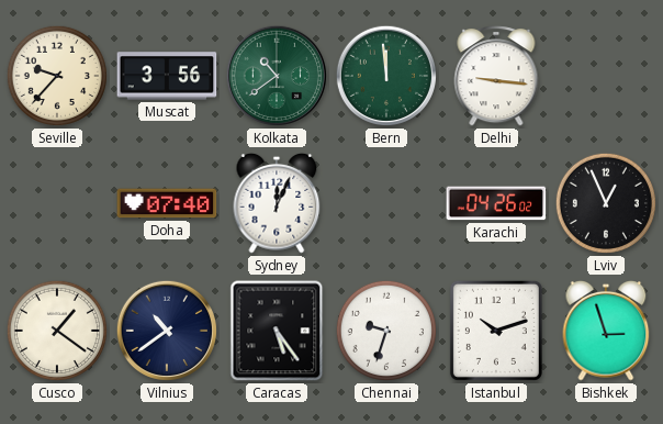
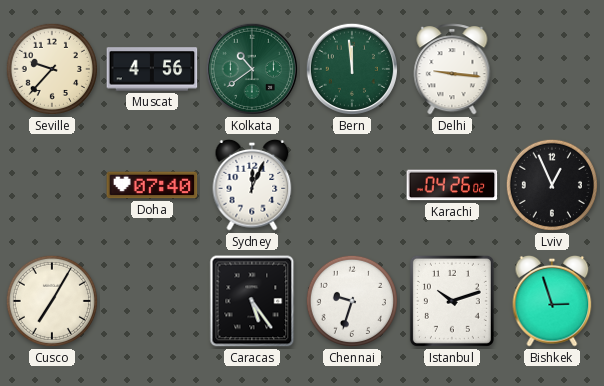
Muscat: 3:56 -> 4:56
Cusco: 1:21 -> 7:05
Vilnius: 10:39 -> none
